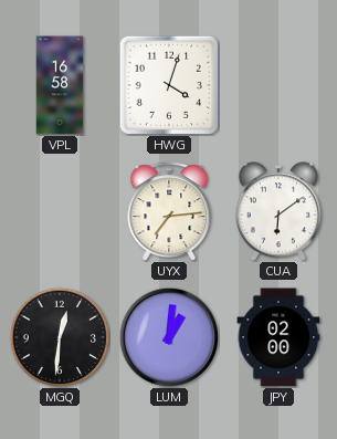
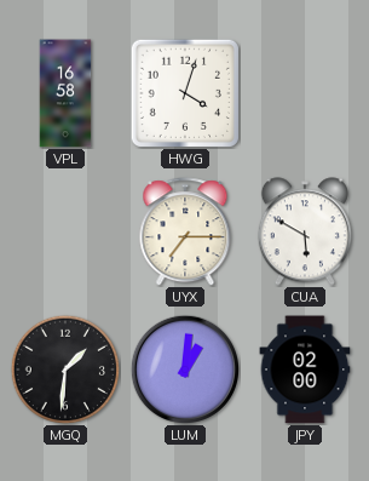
UYX: 7:14 -> 7:15
CUA: 6:09 -> 5:50
MGQ: 12:31 -> 1:31
